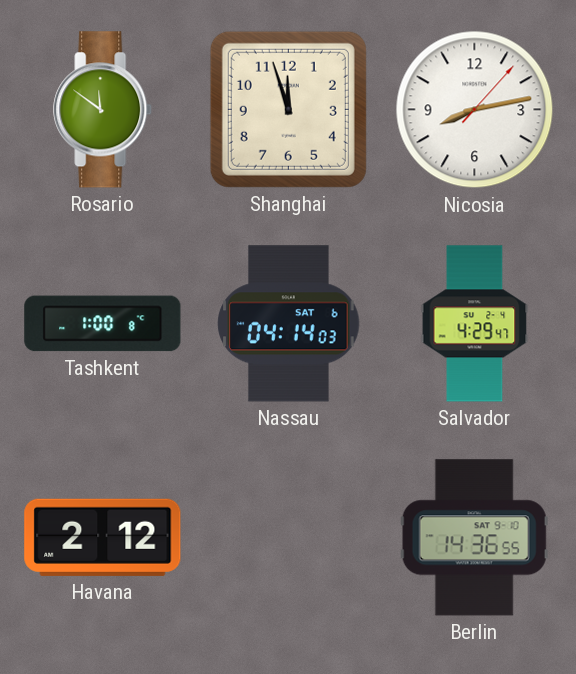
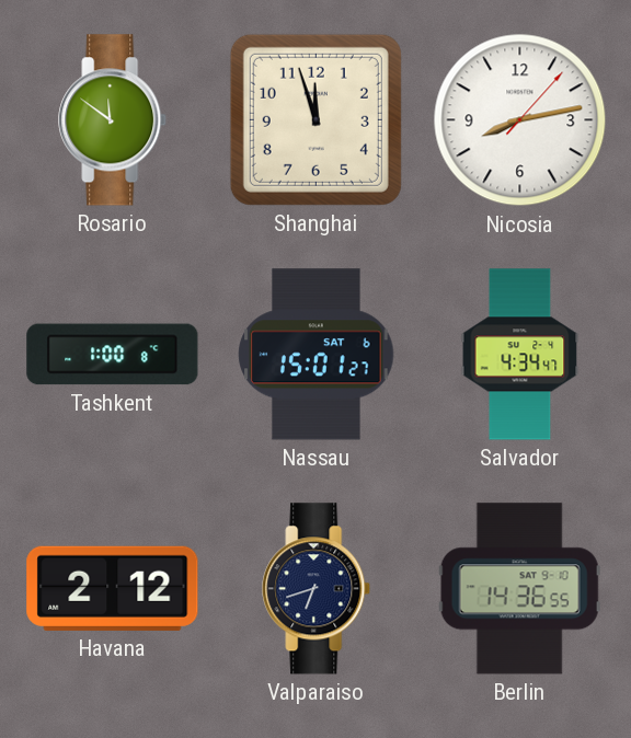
Nassau: 04:14 -> 15:01
Salvador: 4:29 -> 4:34
Valparaiso: none -> 6:42
